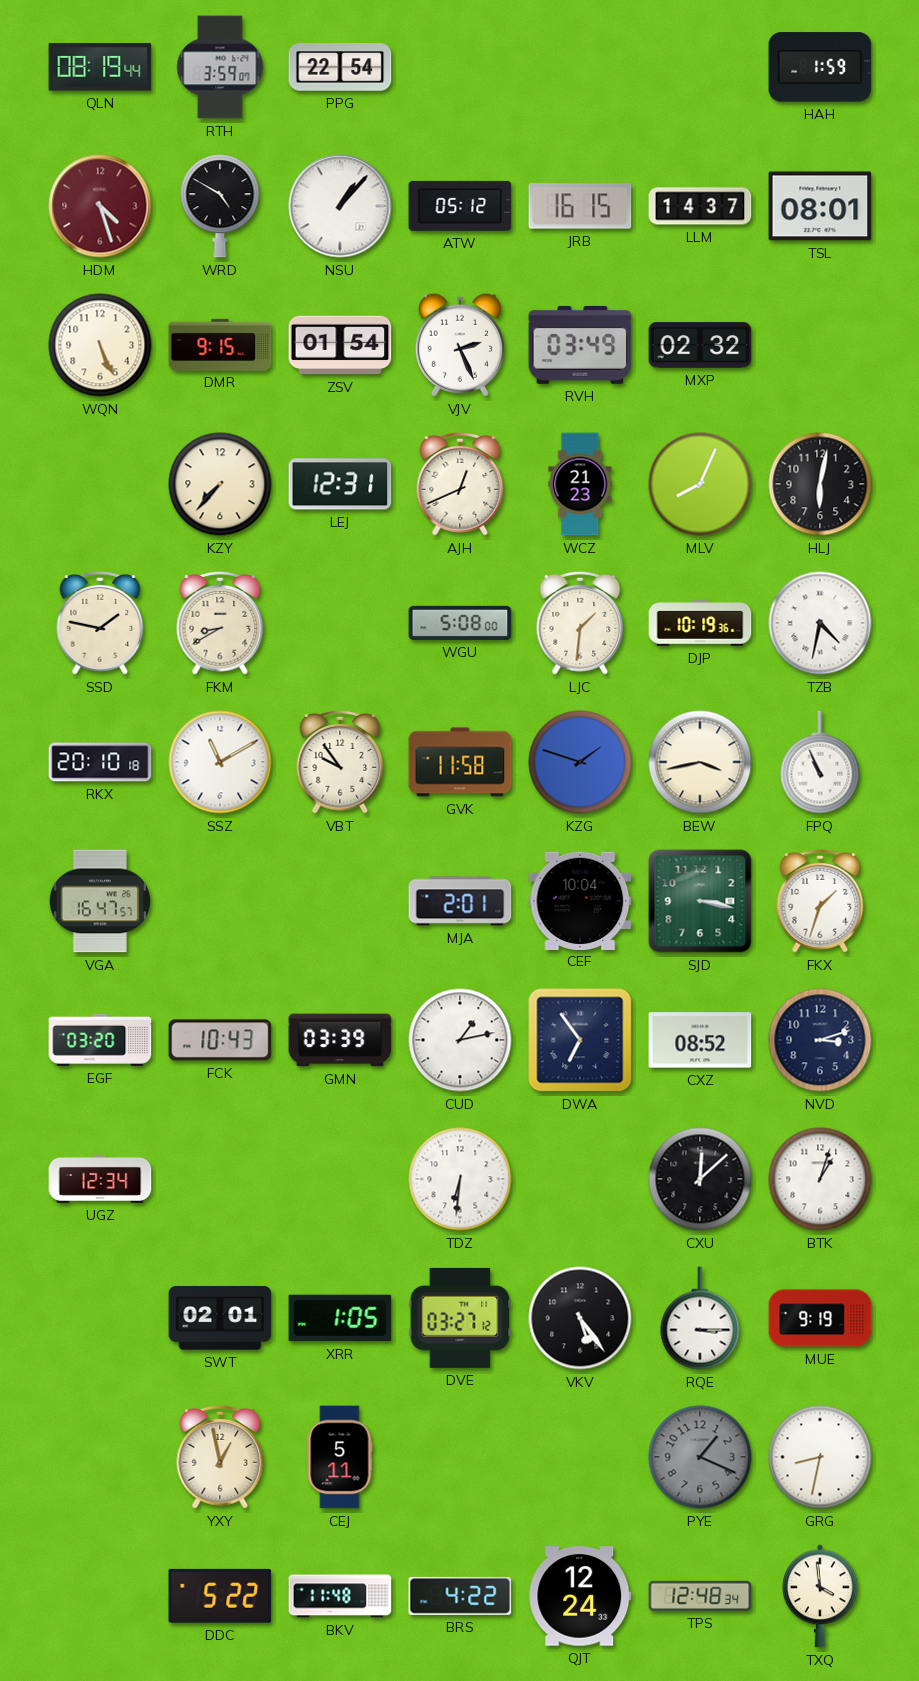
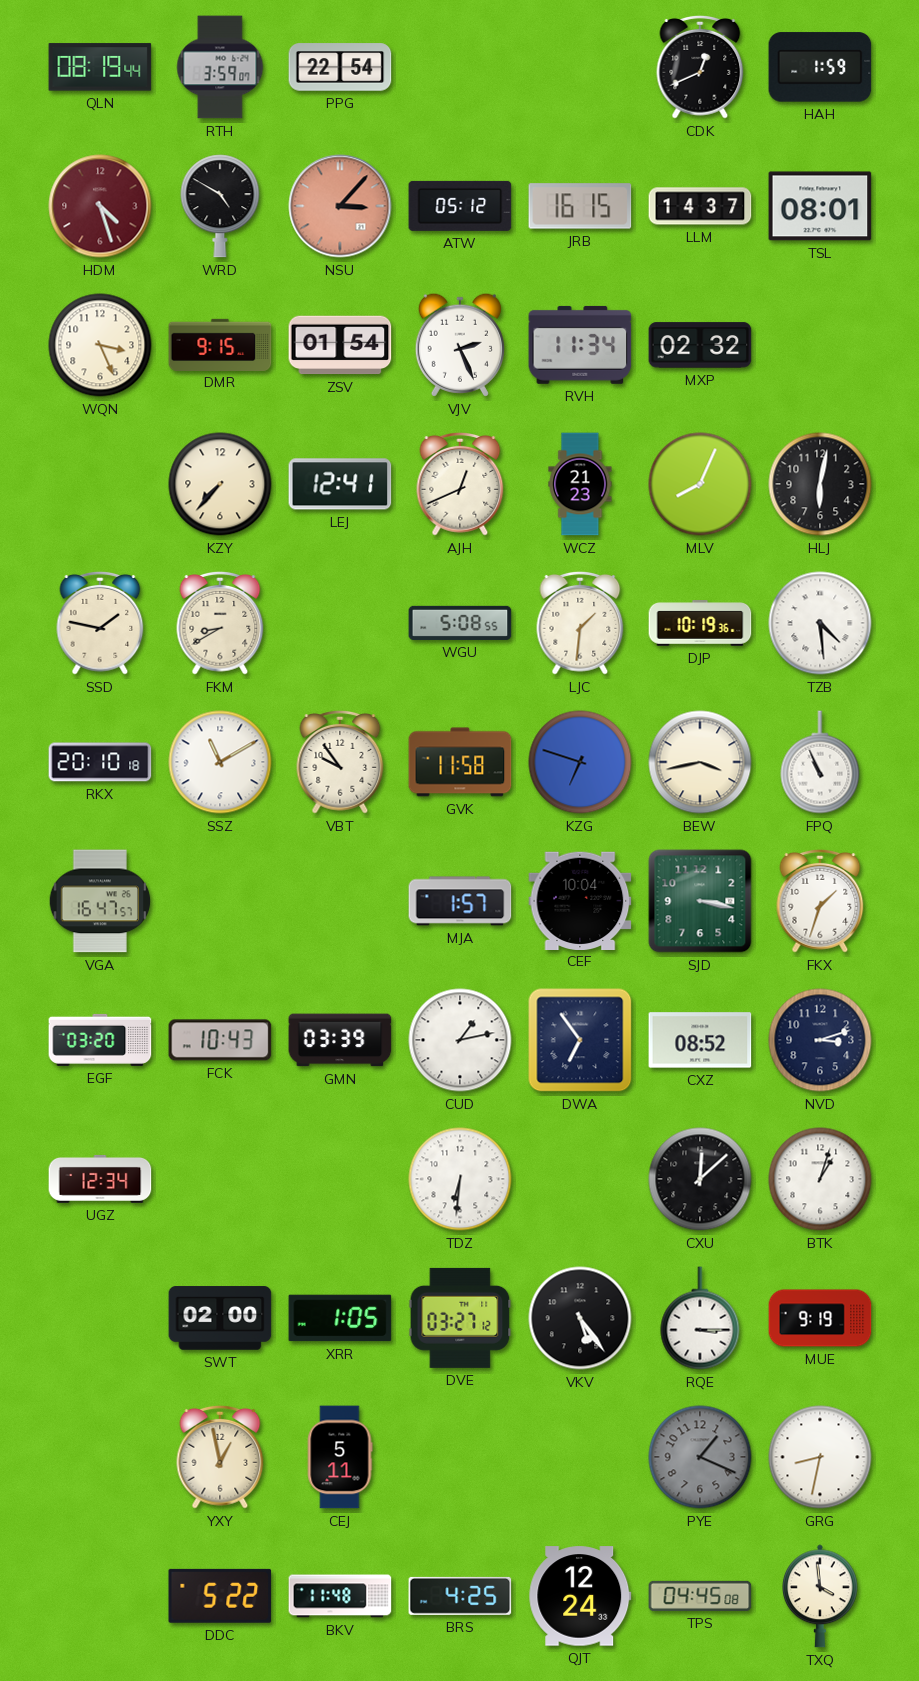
CDK: none -> 12:41
NSU: 1:07 -> 3:07
NSU dial: white -> salmon
WQN: 5:26 -> 3:26
RVH: 03:49 -> 11:34
LEJ: 12:31 -> 12:41
WGU: 5:08:00 -> 5:08:55
TZB: 4:32 -> 4:29
KZG: 1:48 -> 6:48
MJA: 2:01 -> 1:57
SWT: 02:01 -> 02:00
BRS: 4:22 -> 4:25
TPS: 12:48 -> 04:45
